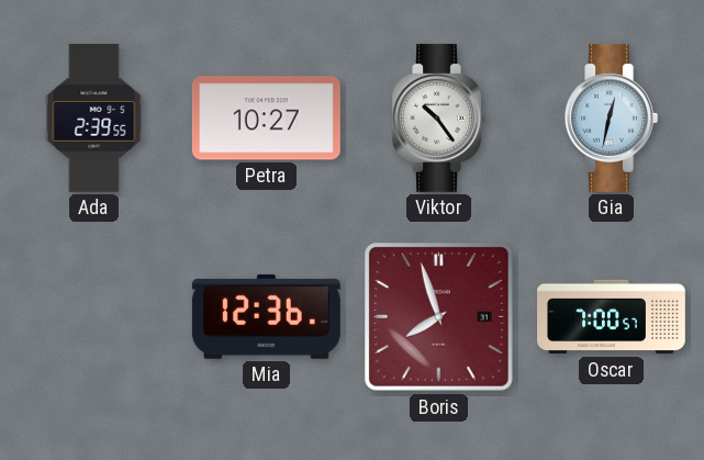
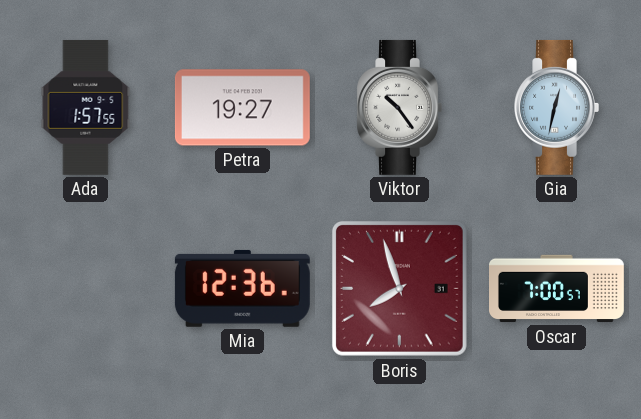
Ada: 2:39 -> 1:57
Petra: 10:27 -> 19:27
